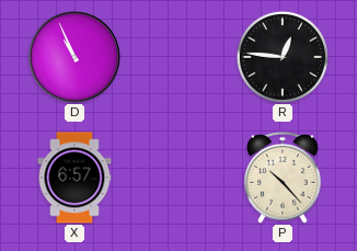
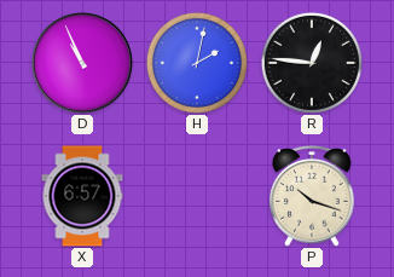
H: none -> 2:02
P: 10:23 -> 10:18
